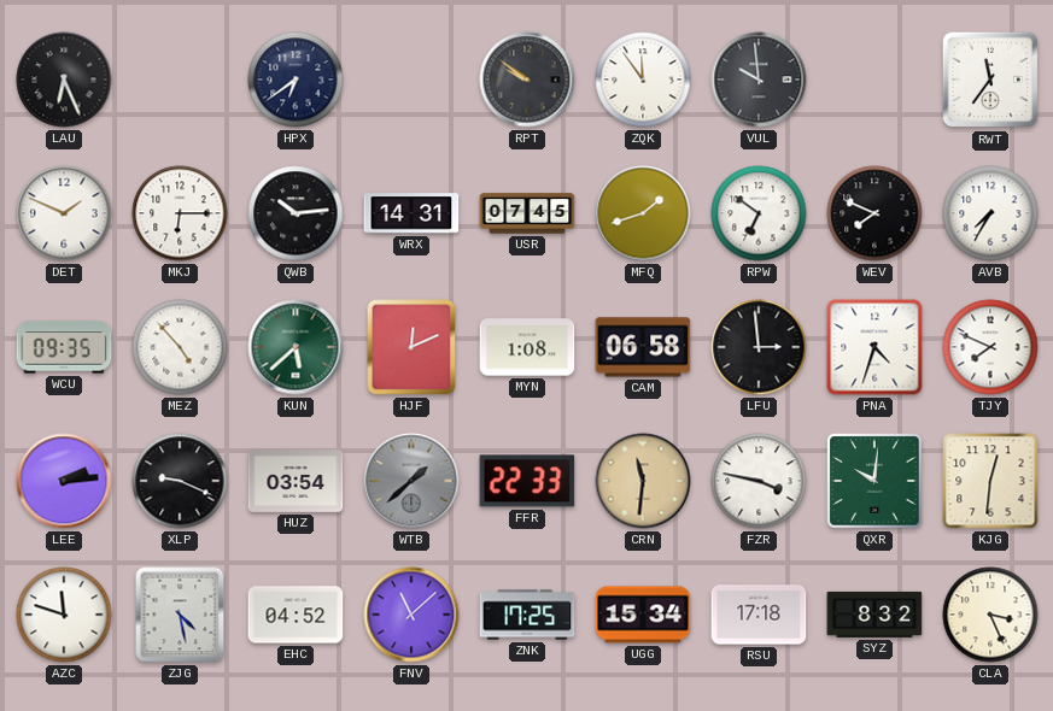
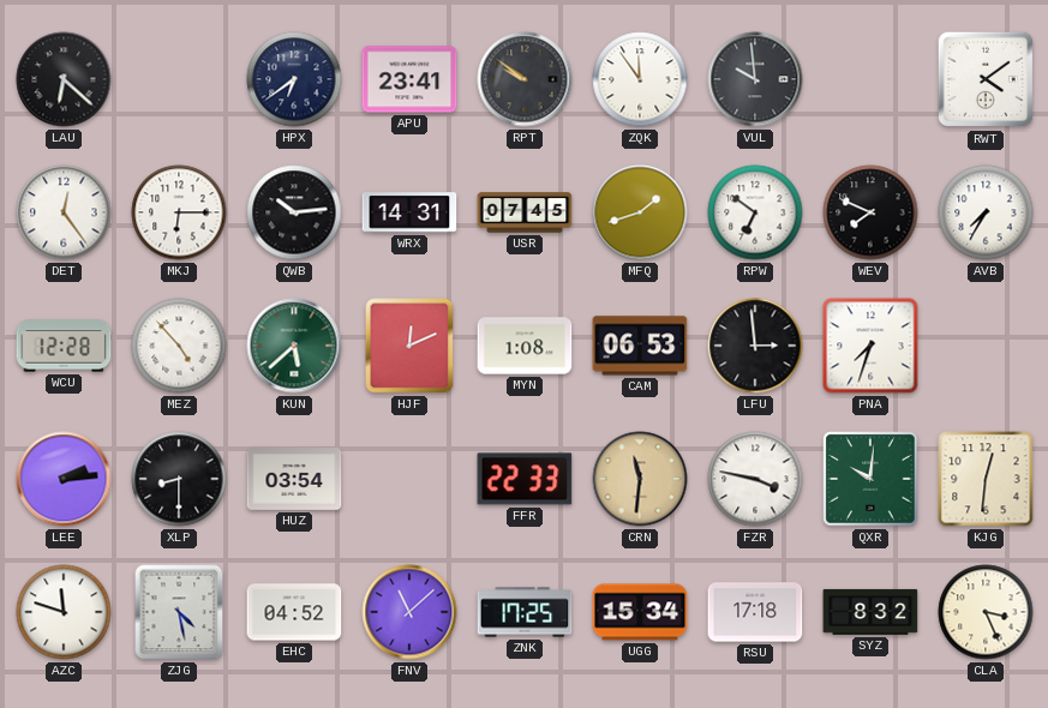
LAU: 6:26 -> 6:22
APU: none -> 23:41
RWT: 11:36 -> 4:09
DET: 1:49 -> 12:24
WCU: 09:35 -> 12:28
CAM: 06:58 -> 06:53
PNA: 4:33 -> 7:33
TJY: 7:49 -> none
XLP: 9:19 -> 8:30
WTB: 1:38 -> none
